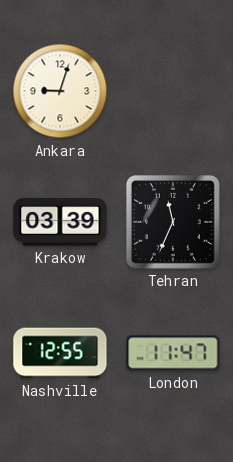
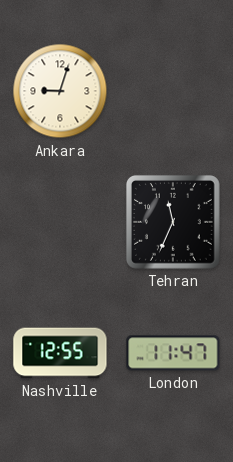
Krakow: 03:39 -> none
